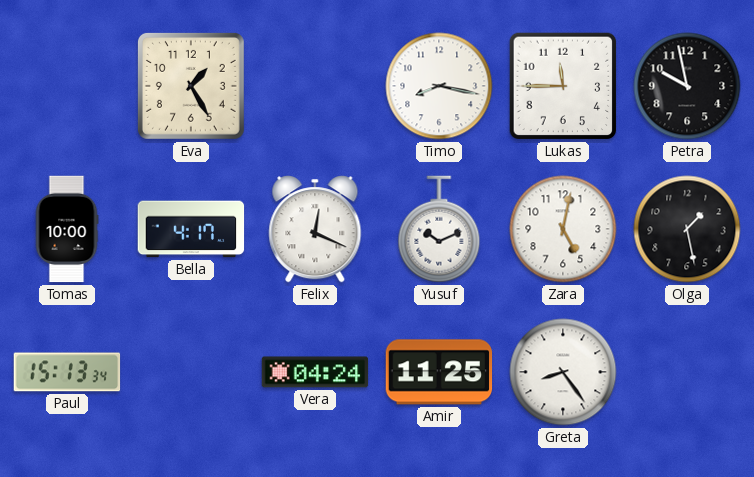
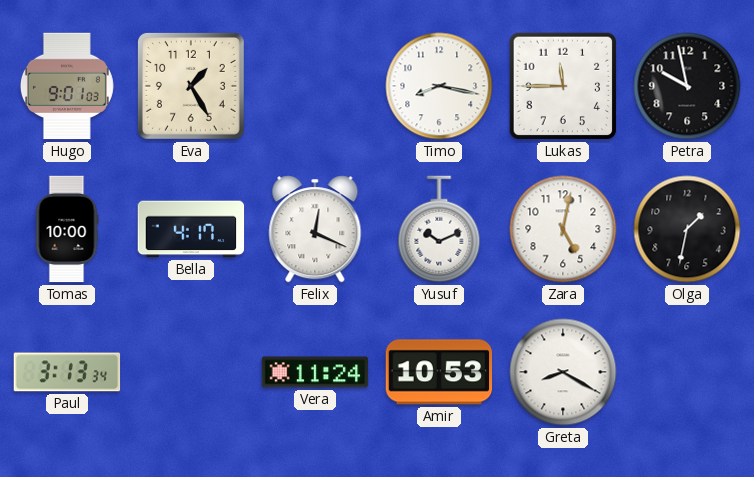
Hugo: none -> 9:01
Olga: 1:28 -> 1:32
Paul: 15:13 -> 3:13
Vera: 04:24 -> 11:24
Amir: 11:25 -> 10:53
Greta: 8:24 -> 8:20
